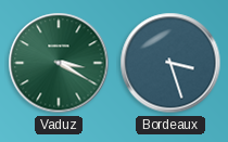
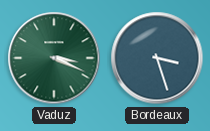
Vaduz: 3:20 -> 3:19
